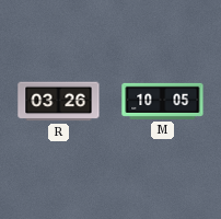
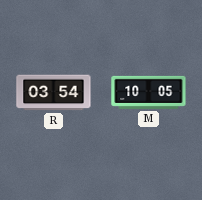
R: 03:26 -> 03:54
